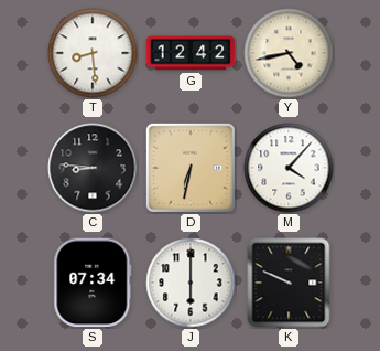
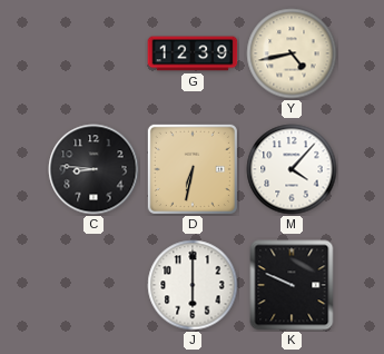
T: 8:29 -> none
G: 12:42 -> 12:39
S: 07:34 -> none
